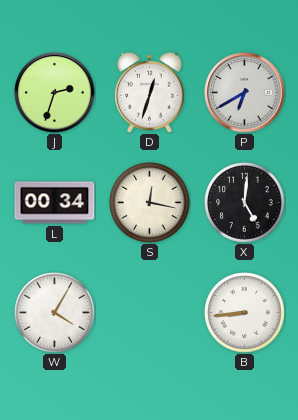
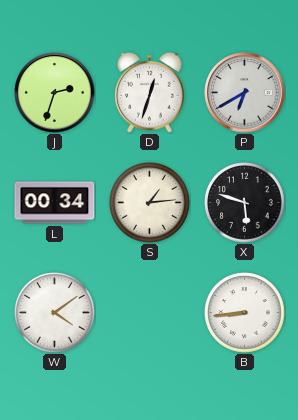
S: 12:17 -> 1:14
X: 5:01 -> 5:48
W: 4:05 -> 4:09
